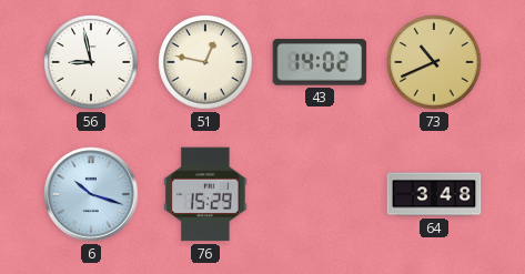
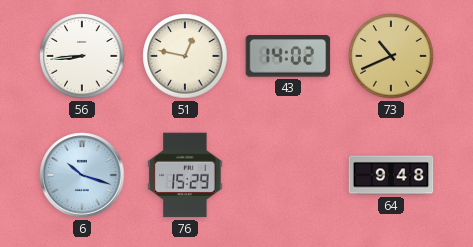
56: 8:58 -> 8:44
64: 3:48 -> 9:48
